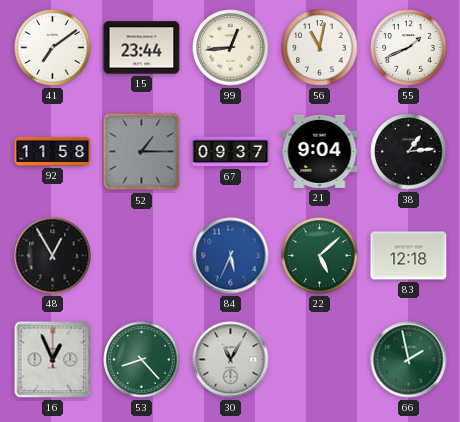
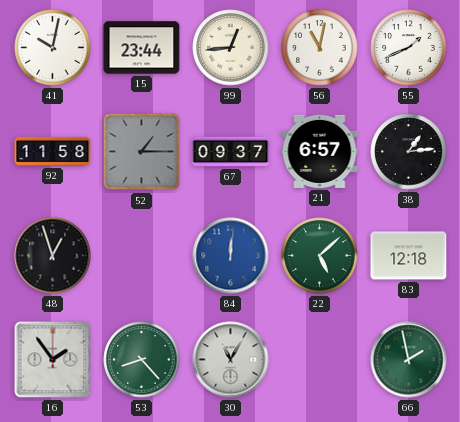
41: 7:09 -> 10:02
21: 9:04 -> 6:57
48: 12:55 -> 12:57
84: 5:34 -> 12:01
16: 12:56 -> 1:54
